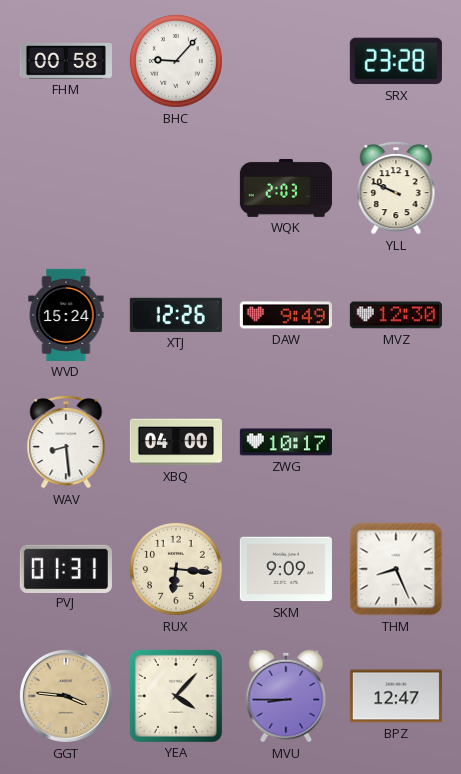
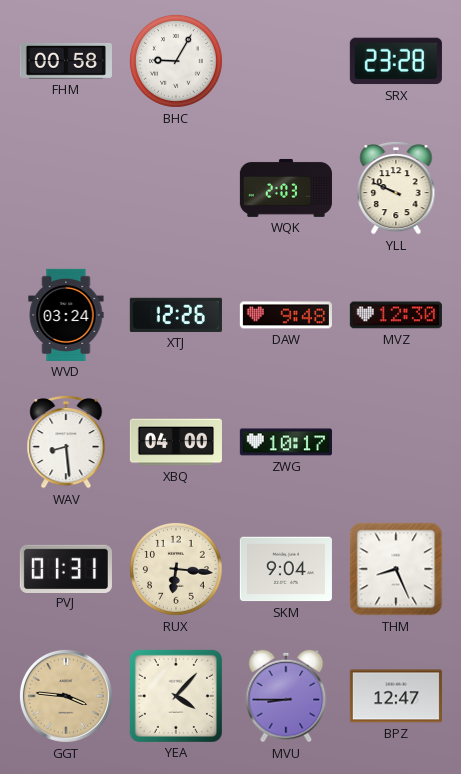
BHC: 9:07 -> 9:05
WVD: 15:24 -> 03:24
DAW: 9:49 -> 9:48
SKM: 9:09 -> 9:04
